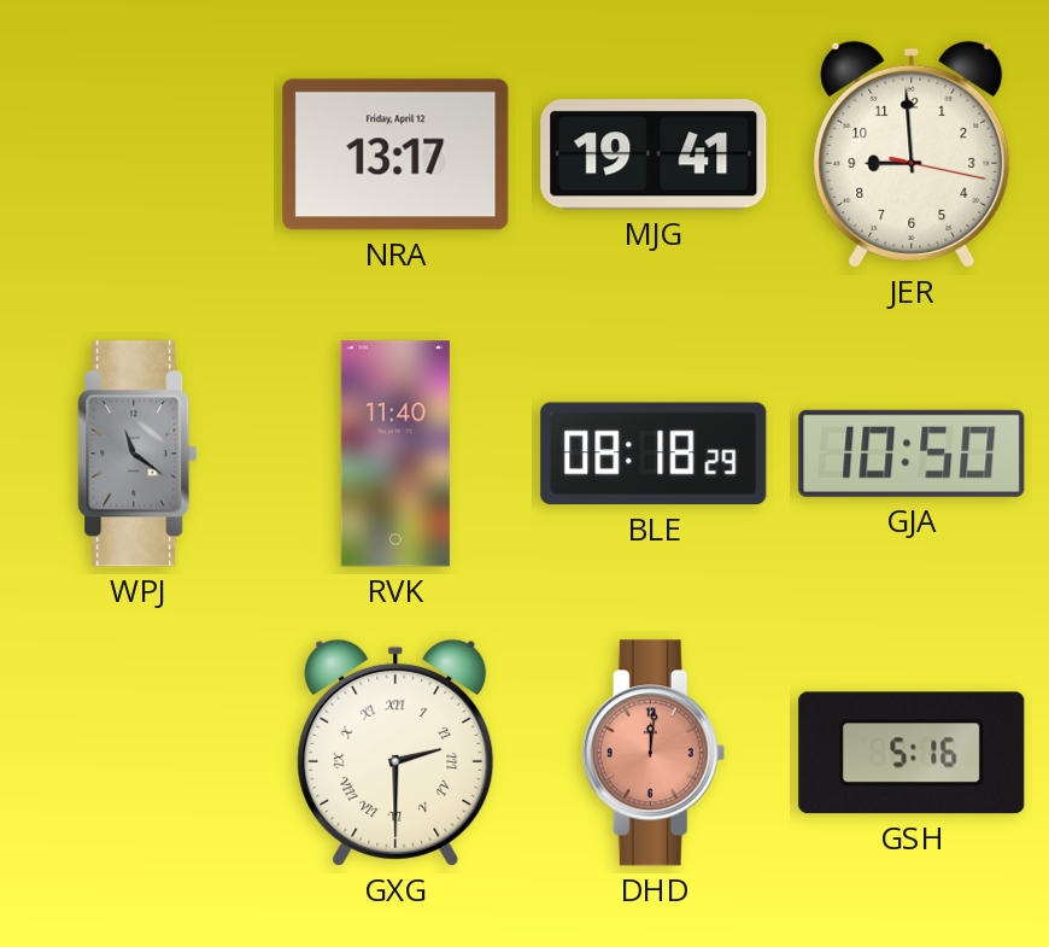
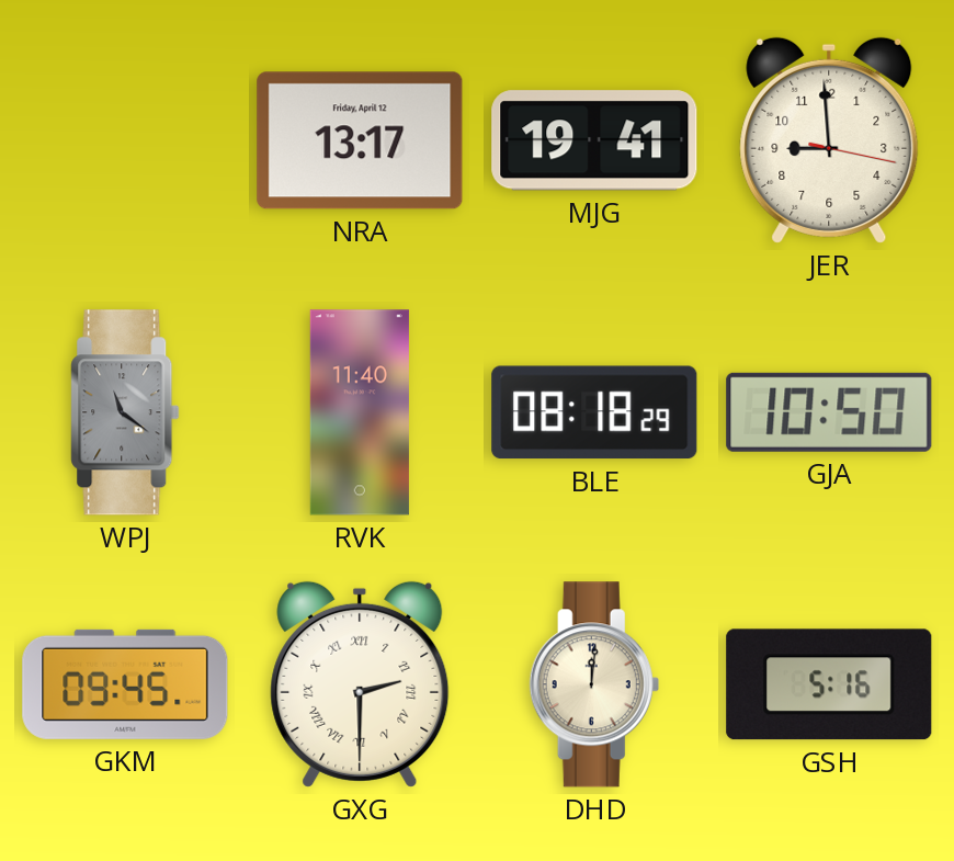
GKM: none -> 09:45
DHD dial: salmon -> cream
